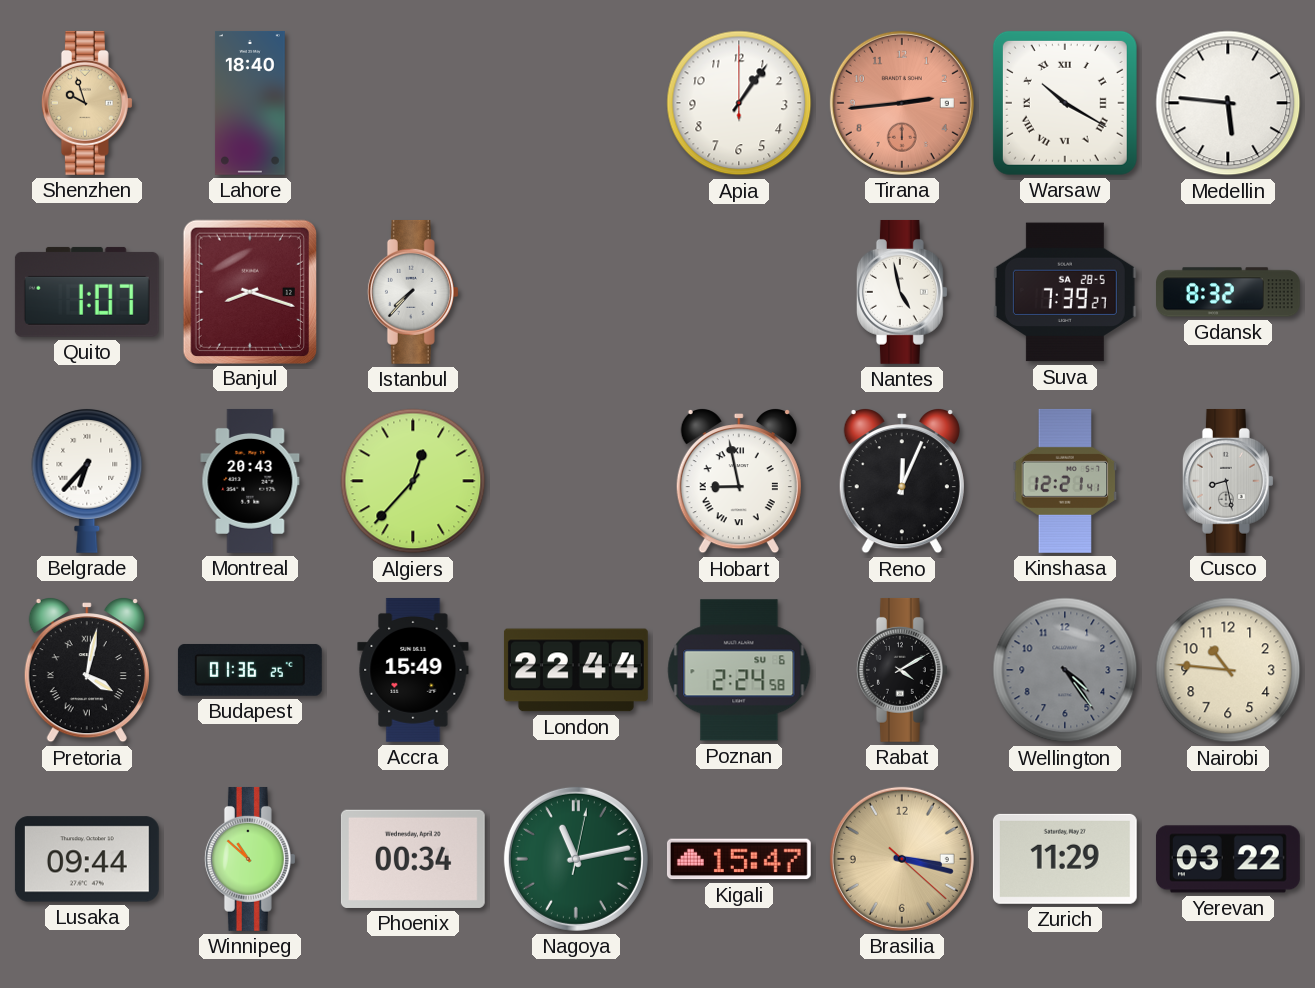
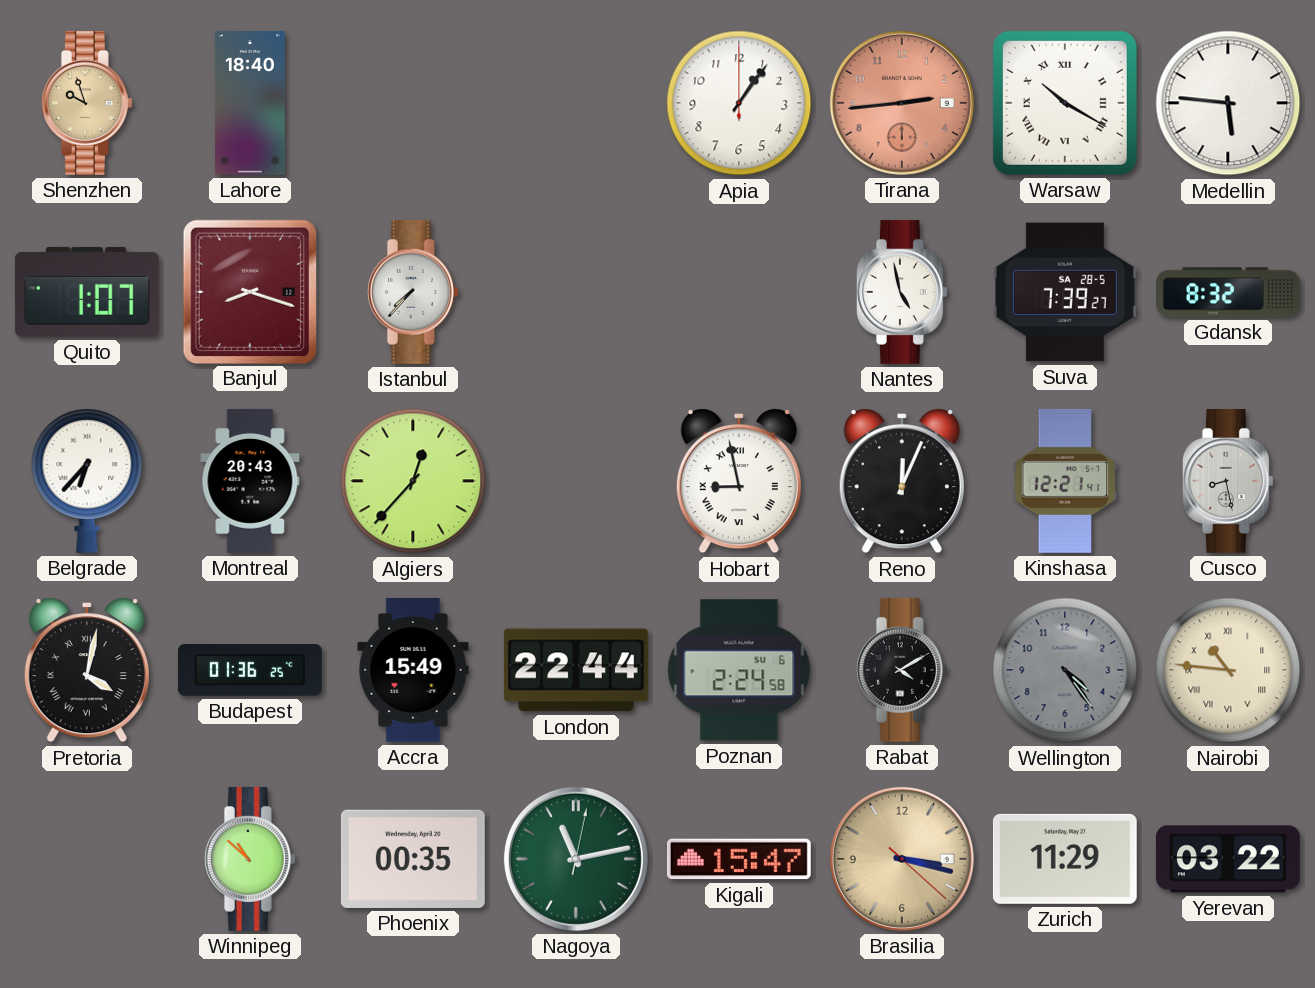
Nairobi numerals: Arabic -> Roman
Lusaka: 09:44 -> none
Phoenix: 00:34 -> 00:35
